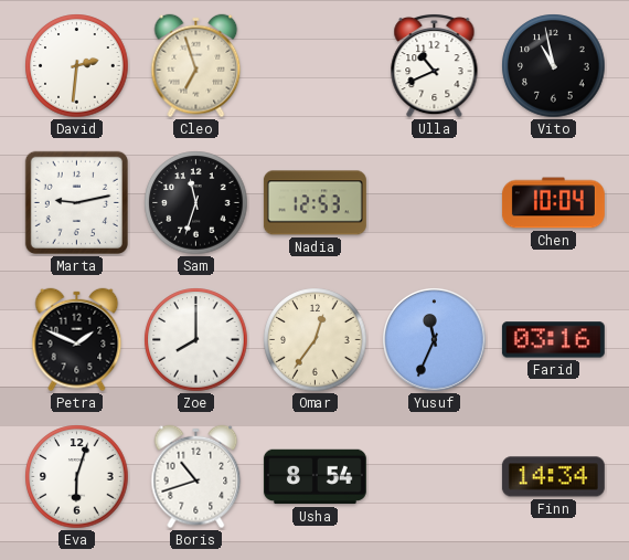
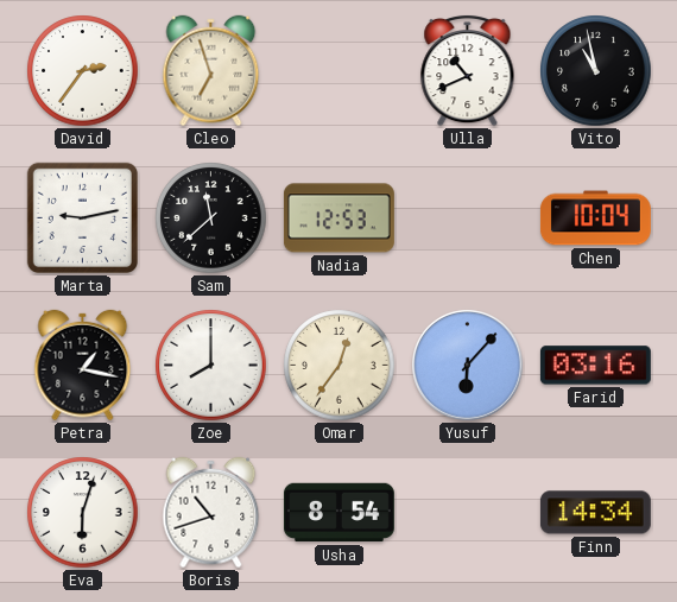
David: 2:31 -> 2:36
Sam: 11:33 -> 11:38
Petra: 1:49 -> 1:17
Yusuf: 11:34 -> 6:07
